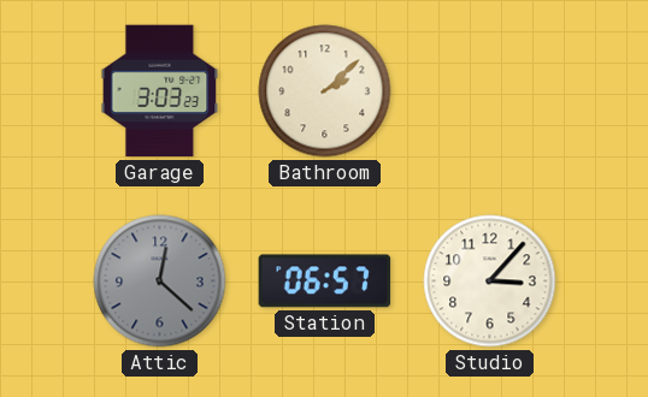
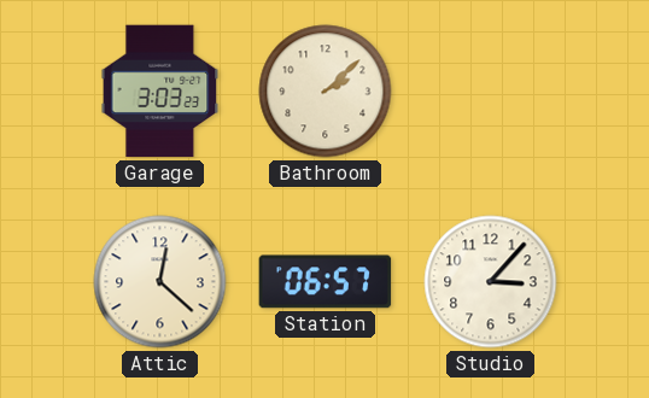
Attic dial: grey -> cream
